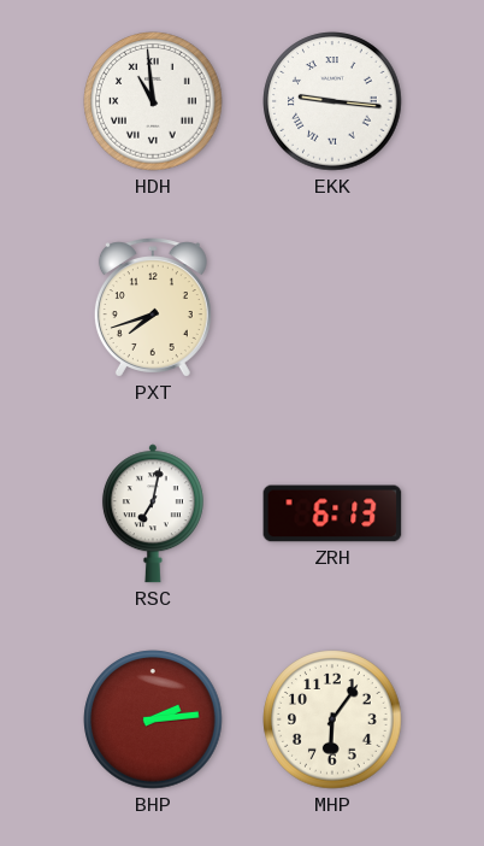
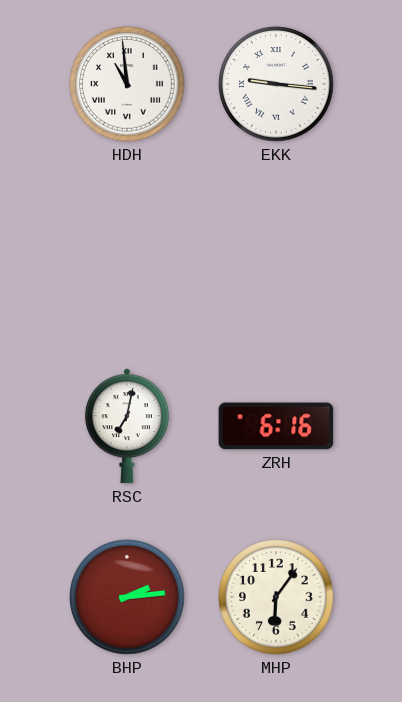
PXT: 7:42 -> none
ZRH: 6:13 -> 6:16
